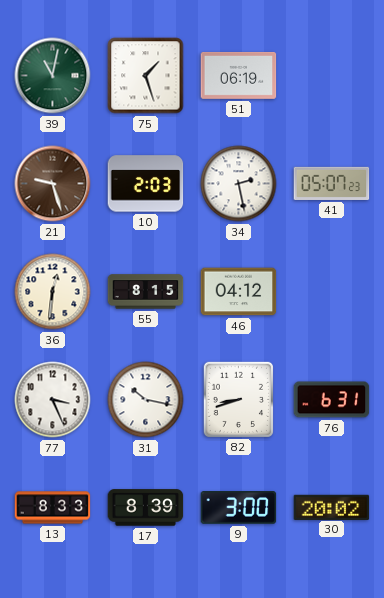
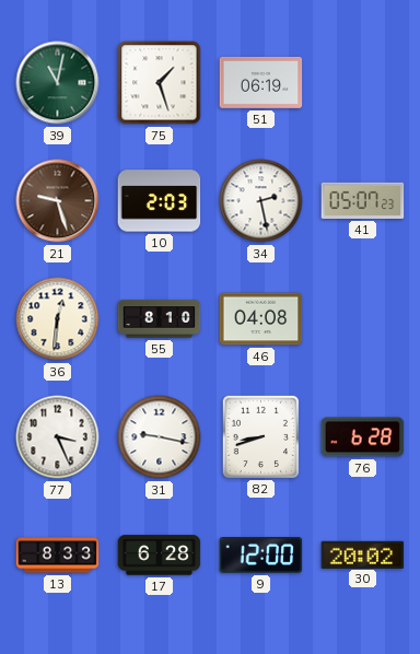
55: 8:15 -> 8:10
46: 04:12 -> 04:08
31: 10:17 -> 9:17
76: 6:31 -> 6:28
17: 8:39 -> 6:28
9: 3:00 -> 12:00
